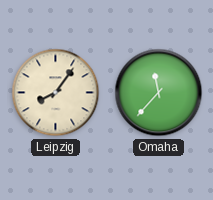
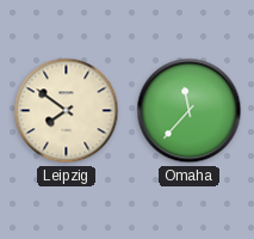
Leipzig: 8:06 -> 7:51
